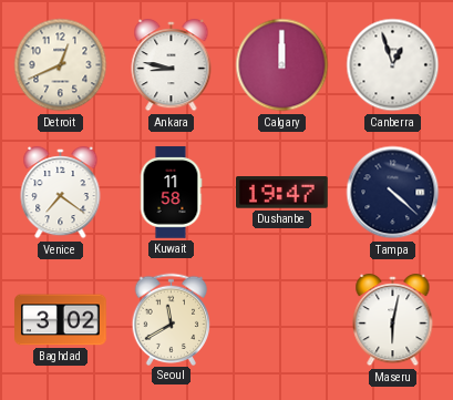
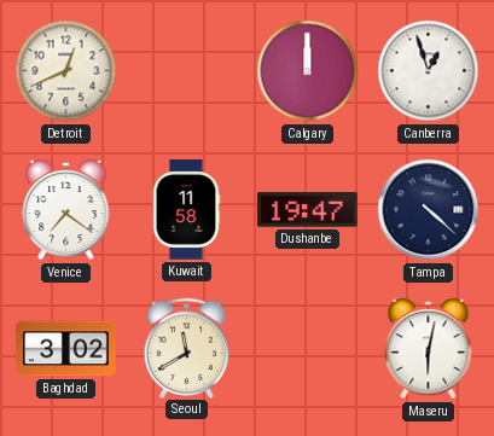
Ankara: 8:47 -> none
